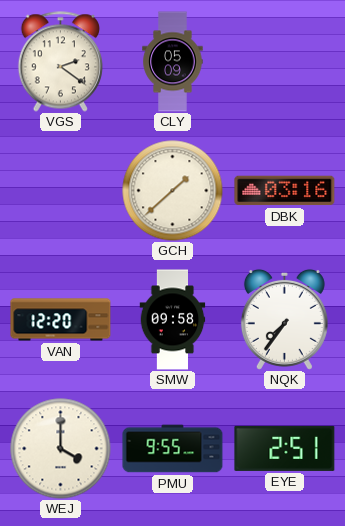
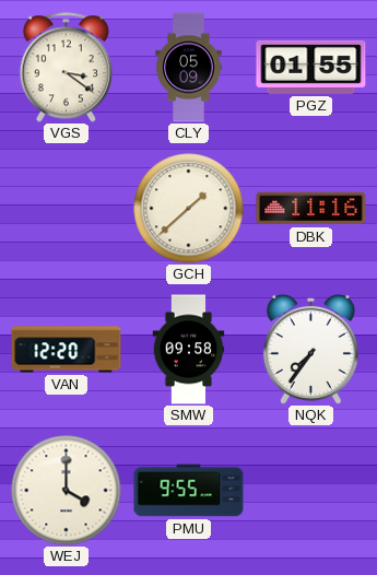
VGS: 2:21 -> 3:21
PGZ: none -> 01:55
DBK: 03:16 -> 11:16
EYE: 2:51 -> none
